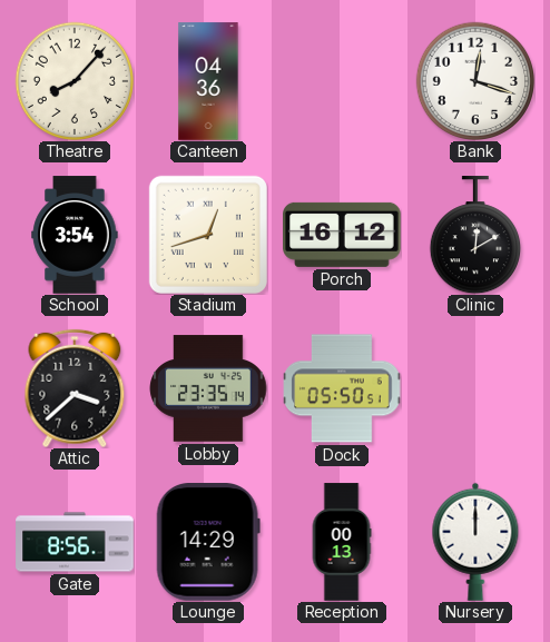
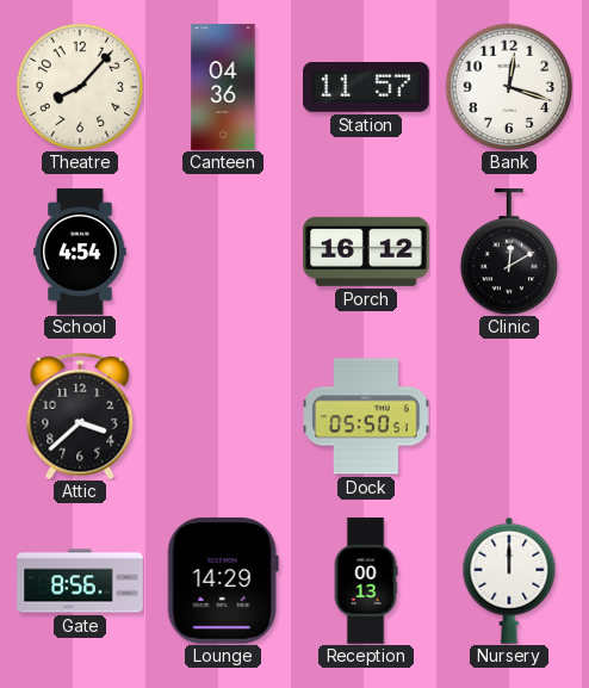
Station: none -> 11:57
School: 3:54 -> 4:54
Stadium: 12:42 -> none
Lobby: 23:35 -> none
